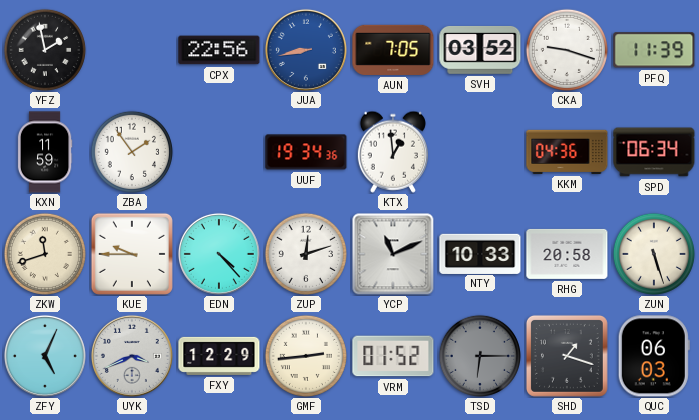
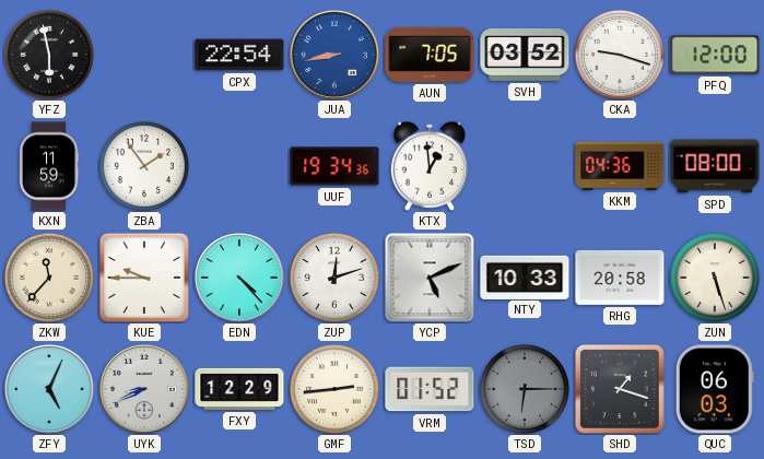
YFZ: 1:58 -> 5:58
CPX: 22:56 -> 22:54
PFQ: 11:39 -> 12:00
SPD: 06:34 -> 08:00
ZKW: 11:42 -> 11:37
YCP: 11:11 -> 5:11
UYK: 3:41 -> 8:41
